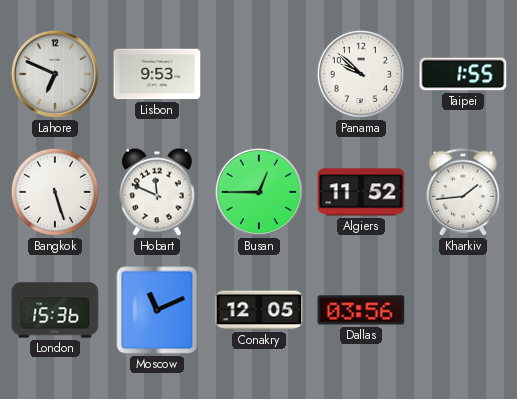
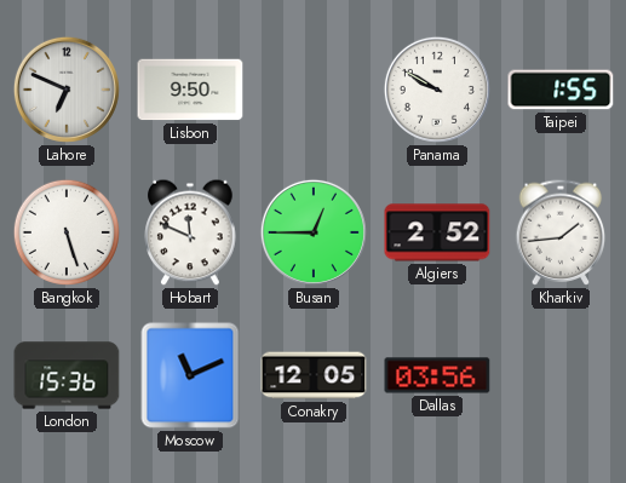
Lisbon: 9:53 -> 9:50
Panama: 9:52 -> 9:50
Algiers: 11:52 -> 2:52
